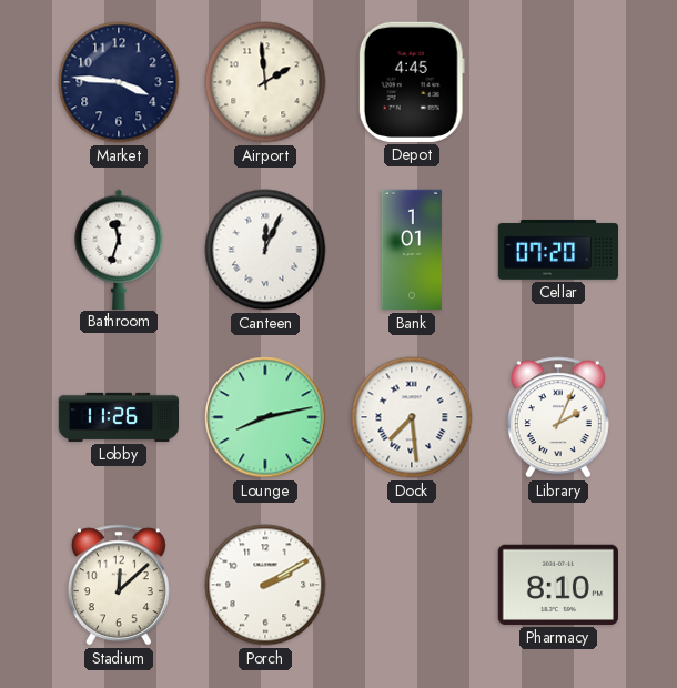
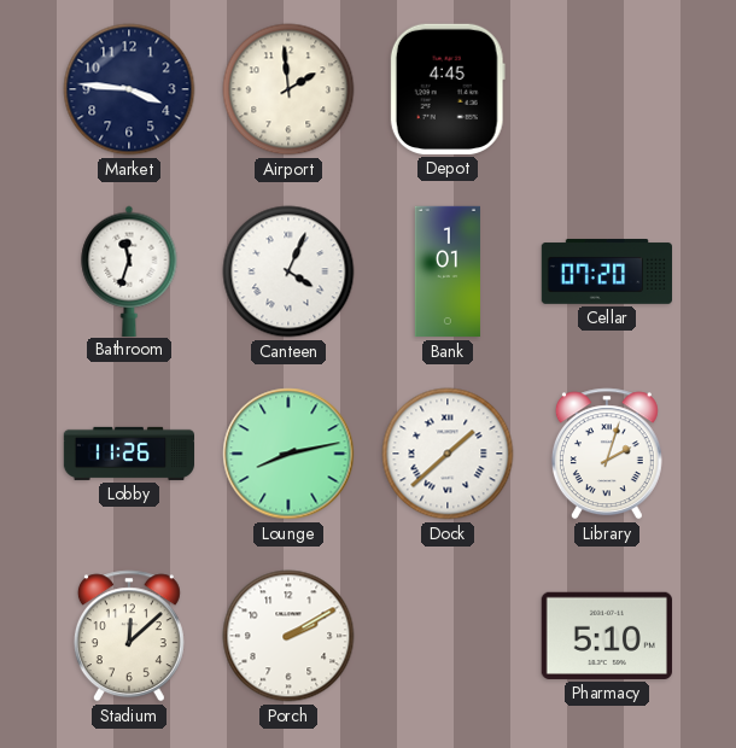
Canteen: 12:04 -> 4:04
Dock: 7:29 -> 1:38
Library: 2:04 -> 2:03
Pharmacy: 8:10 -> 5:10
